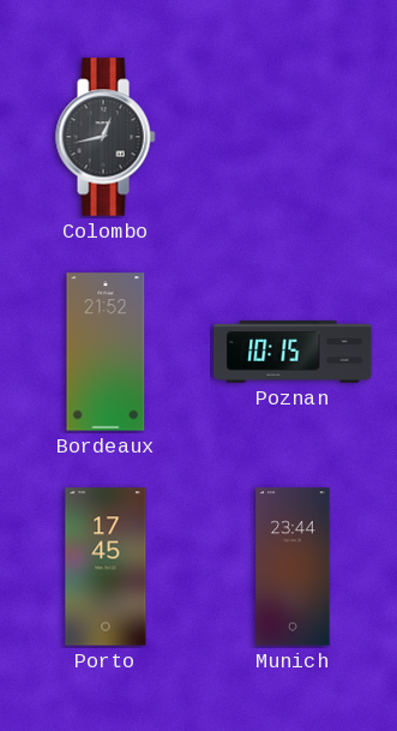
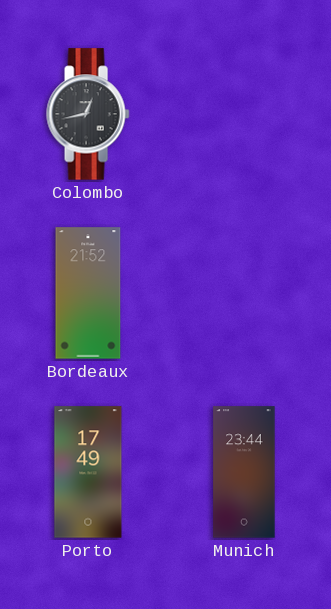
Poznan: 10:15 -> none
Porto: 17:45 -> 17:49
